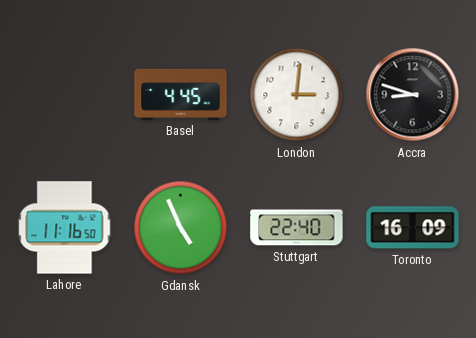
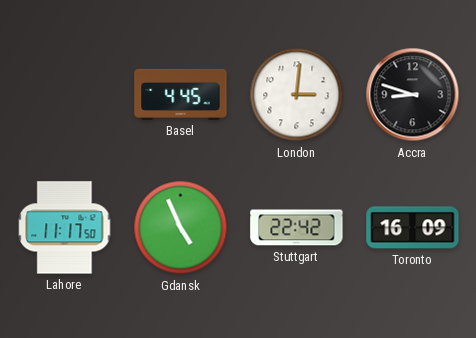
Lahore: 11:16 -> 11:17
Stuttgart: 22:40 -> 22:42
